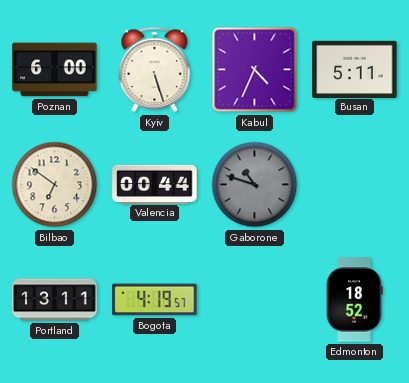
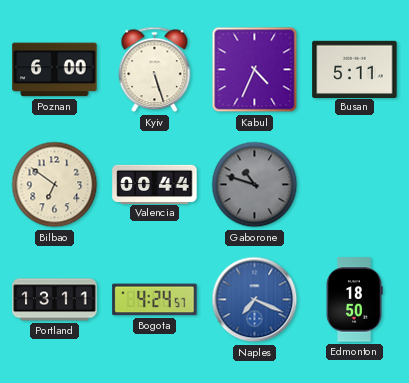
Bogota: 4:19 -> 4:24
Naples: none -> 7:19
Edmonton: 18:52 -> 18:50
